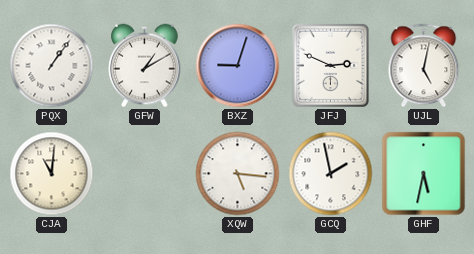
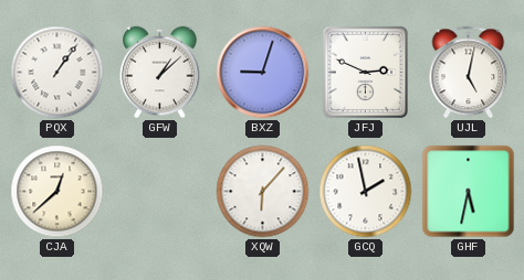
GFW: 1:10 -> 1:08
CJA: 11:01 -> 12:38
XQW: 5:16 -> 6:07
